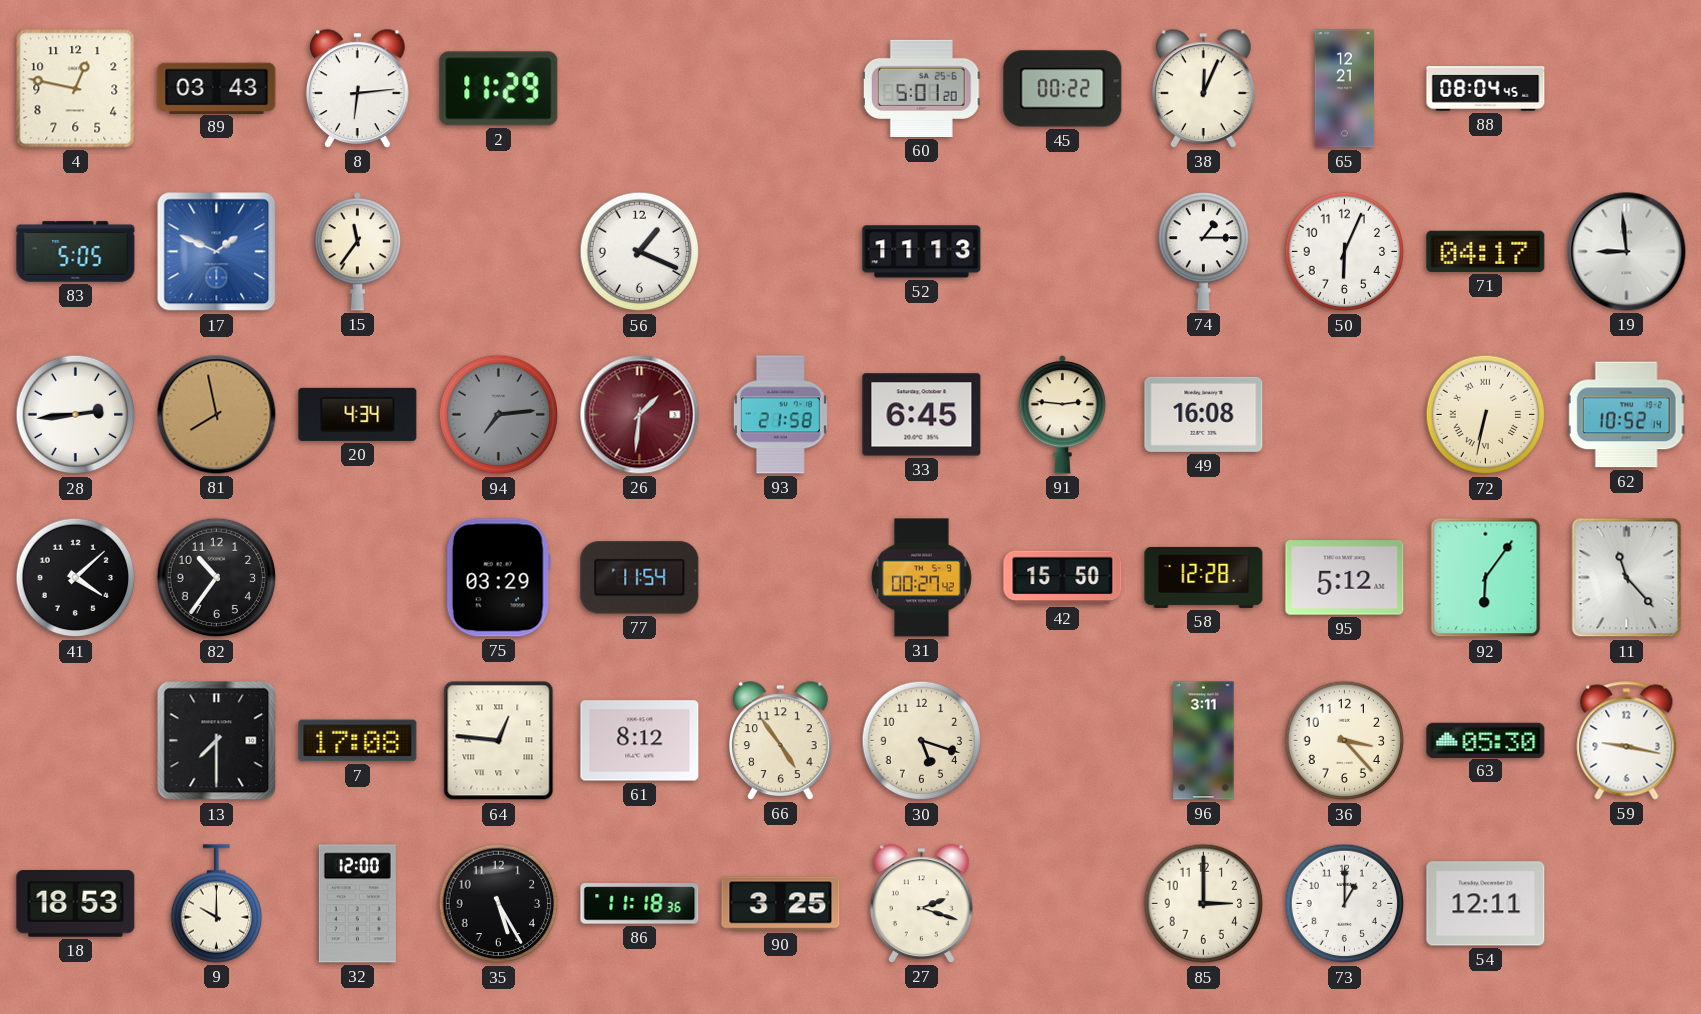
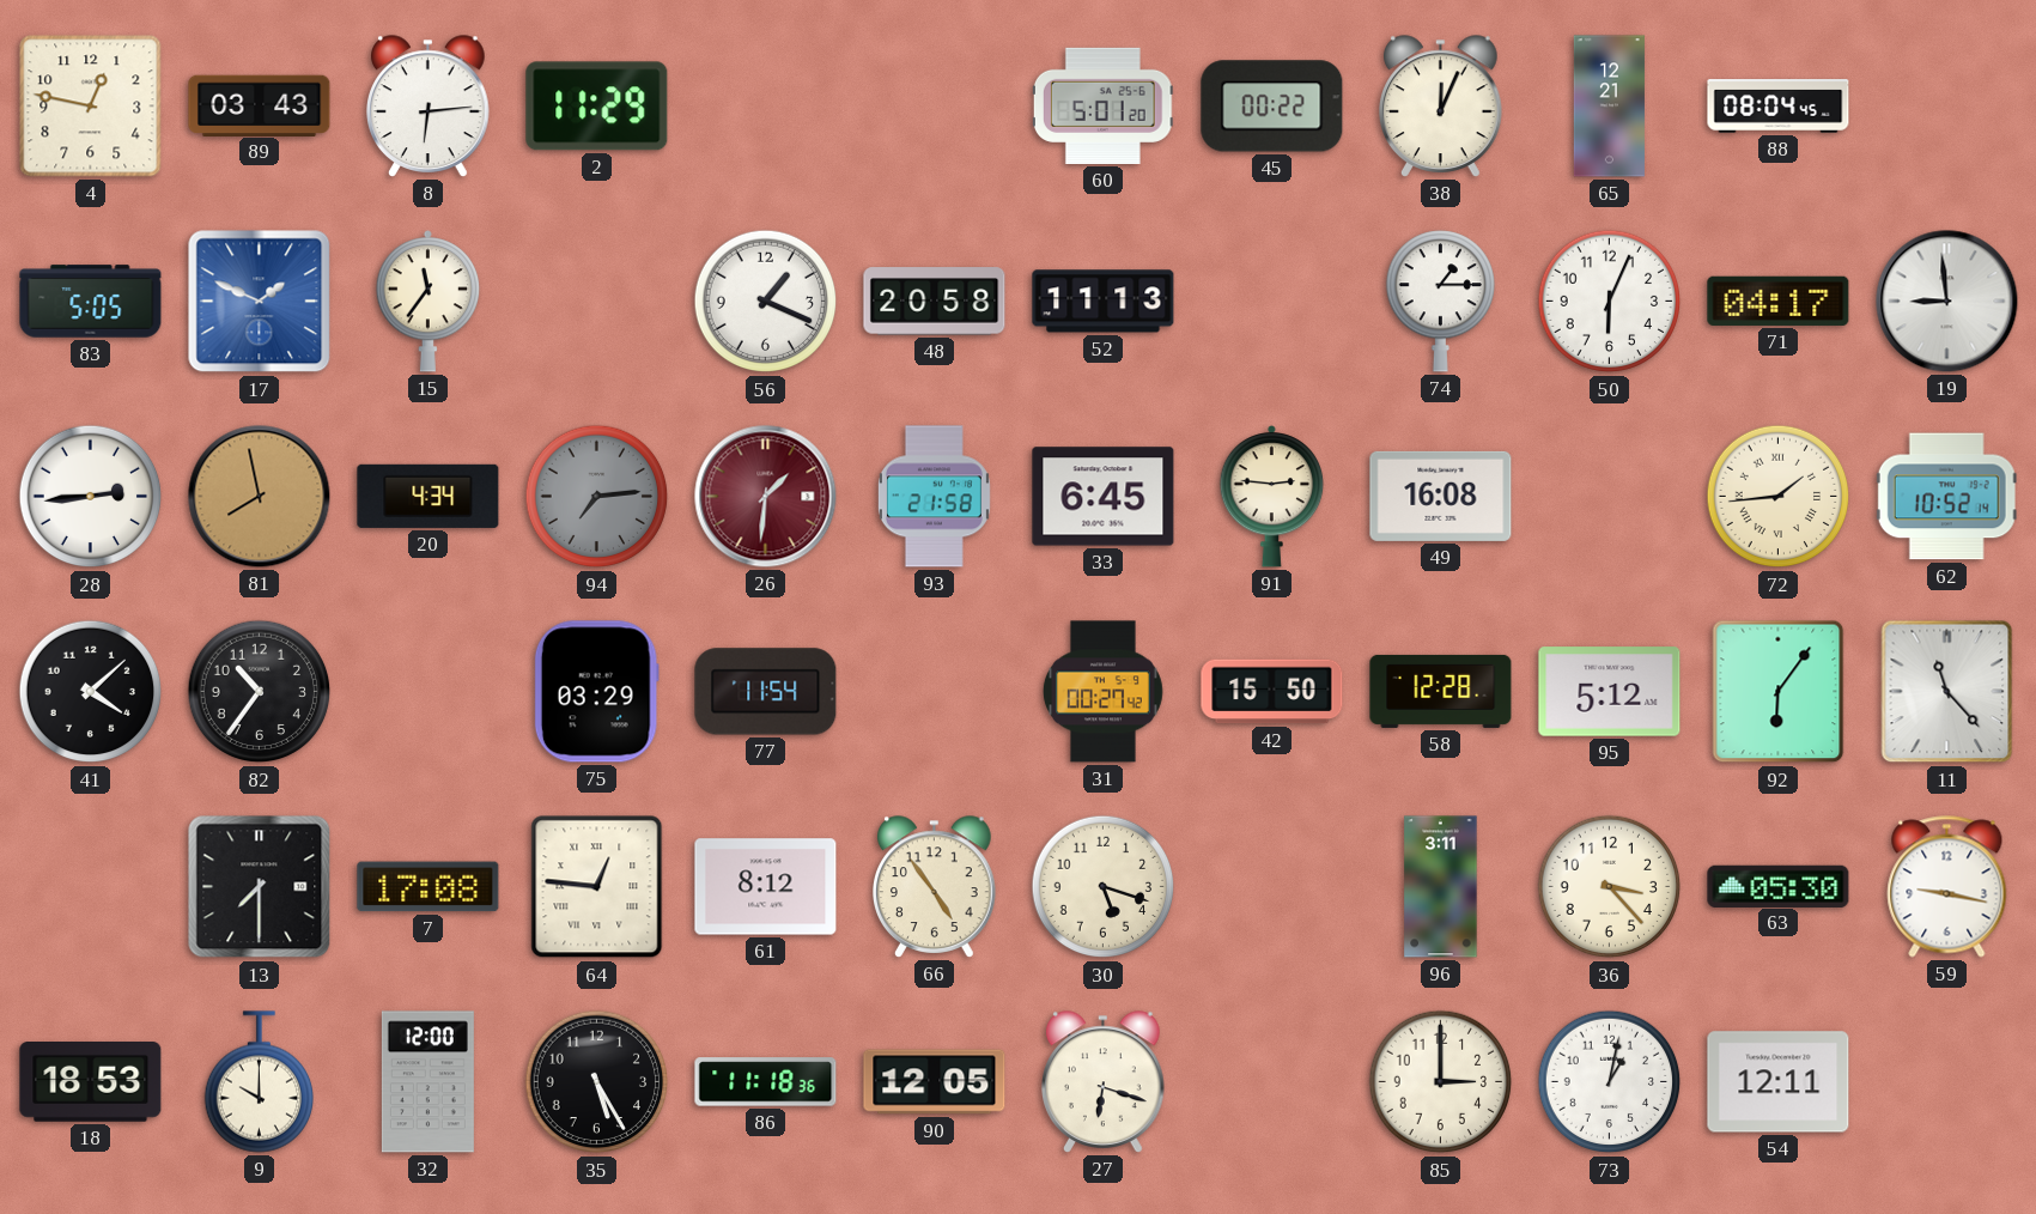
48: none -> 20:58
72: 6:32 -> 1:44
90: 3:25 -> 12:05
27: 2:18 -> 6:18
73: 1:00 -> 1:02
